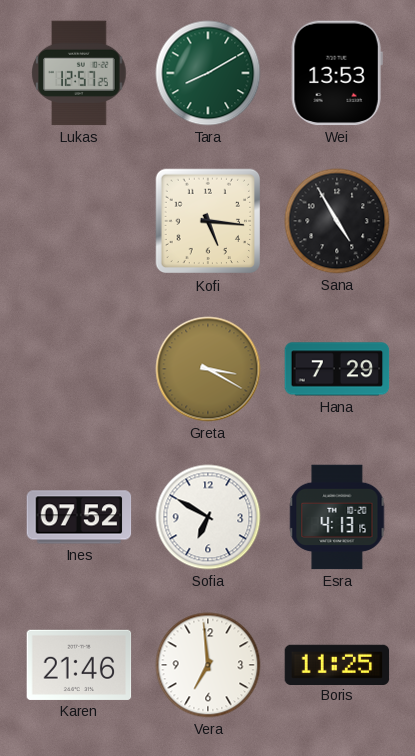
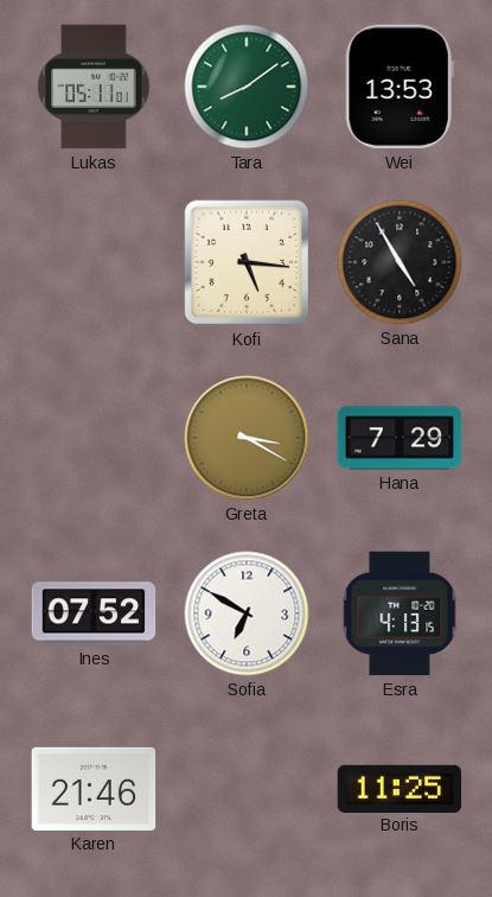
Lukas: 12:57 -> 05:11
Tara: 8:10 -> 8:09
Vera: 6:59 -> none
